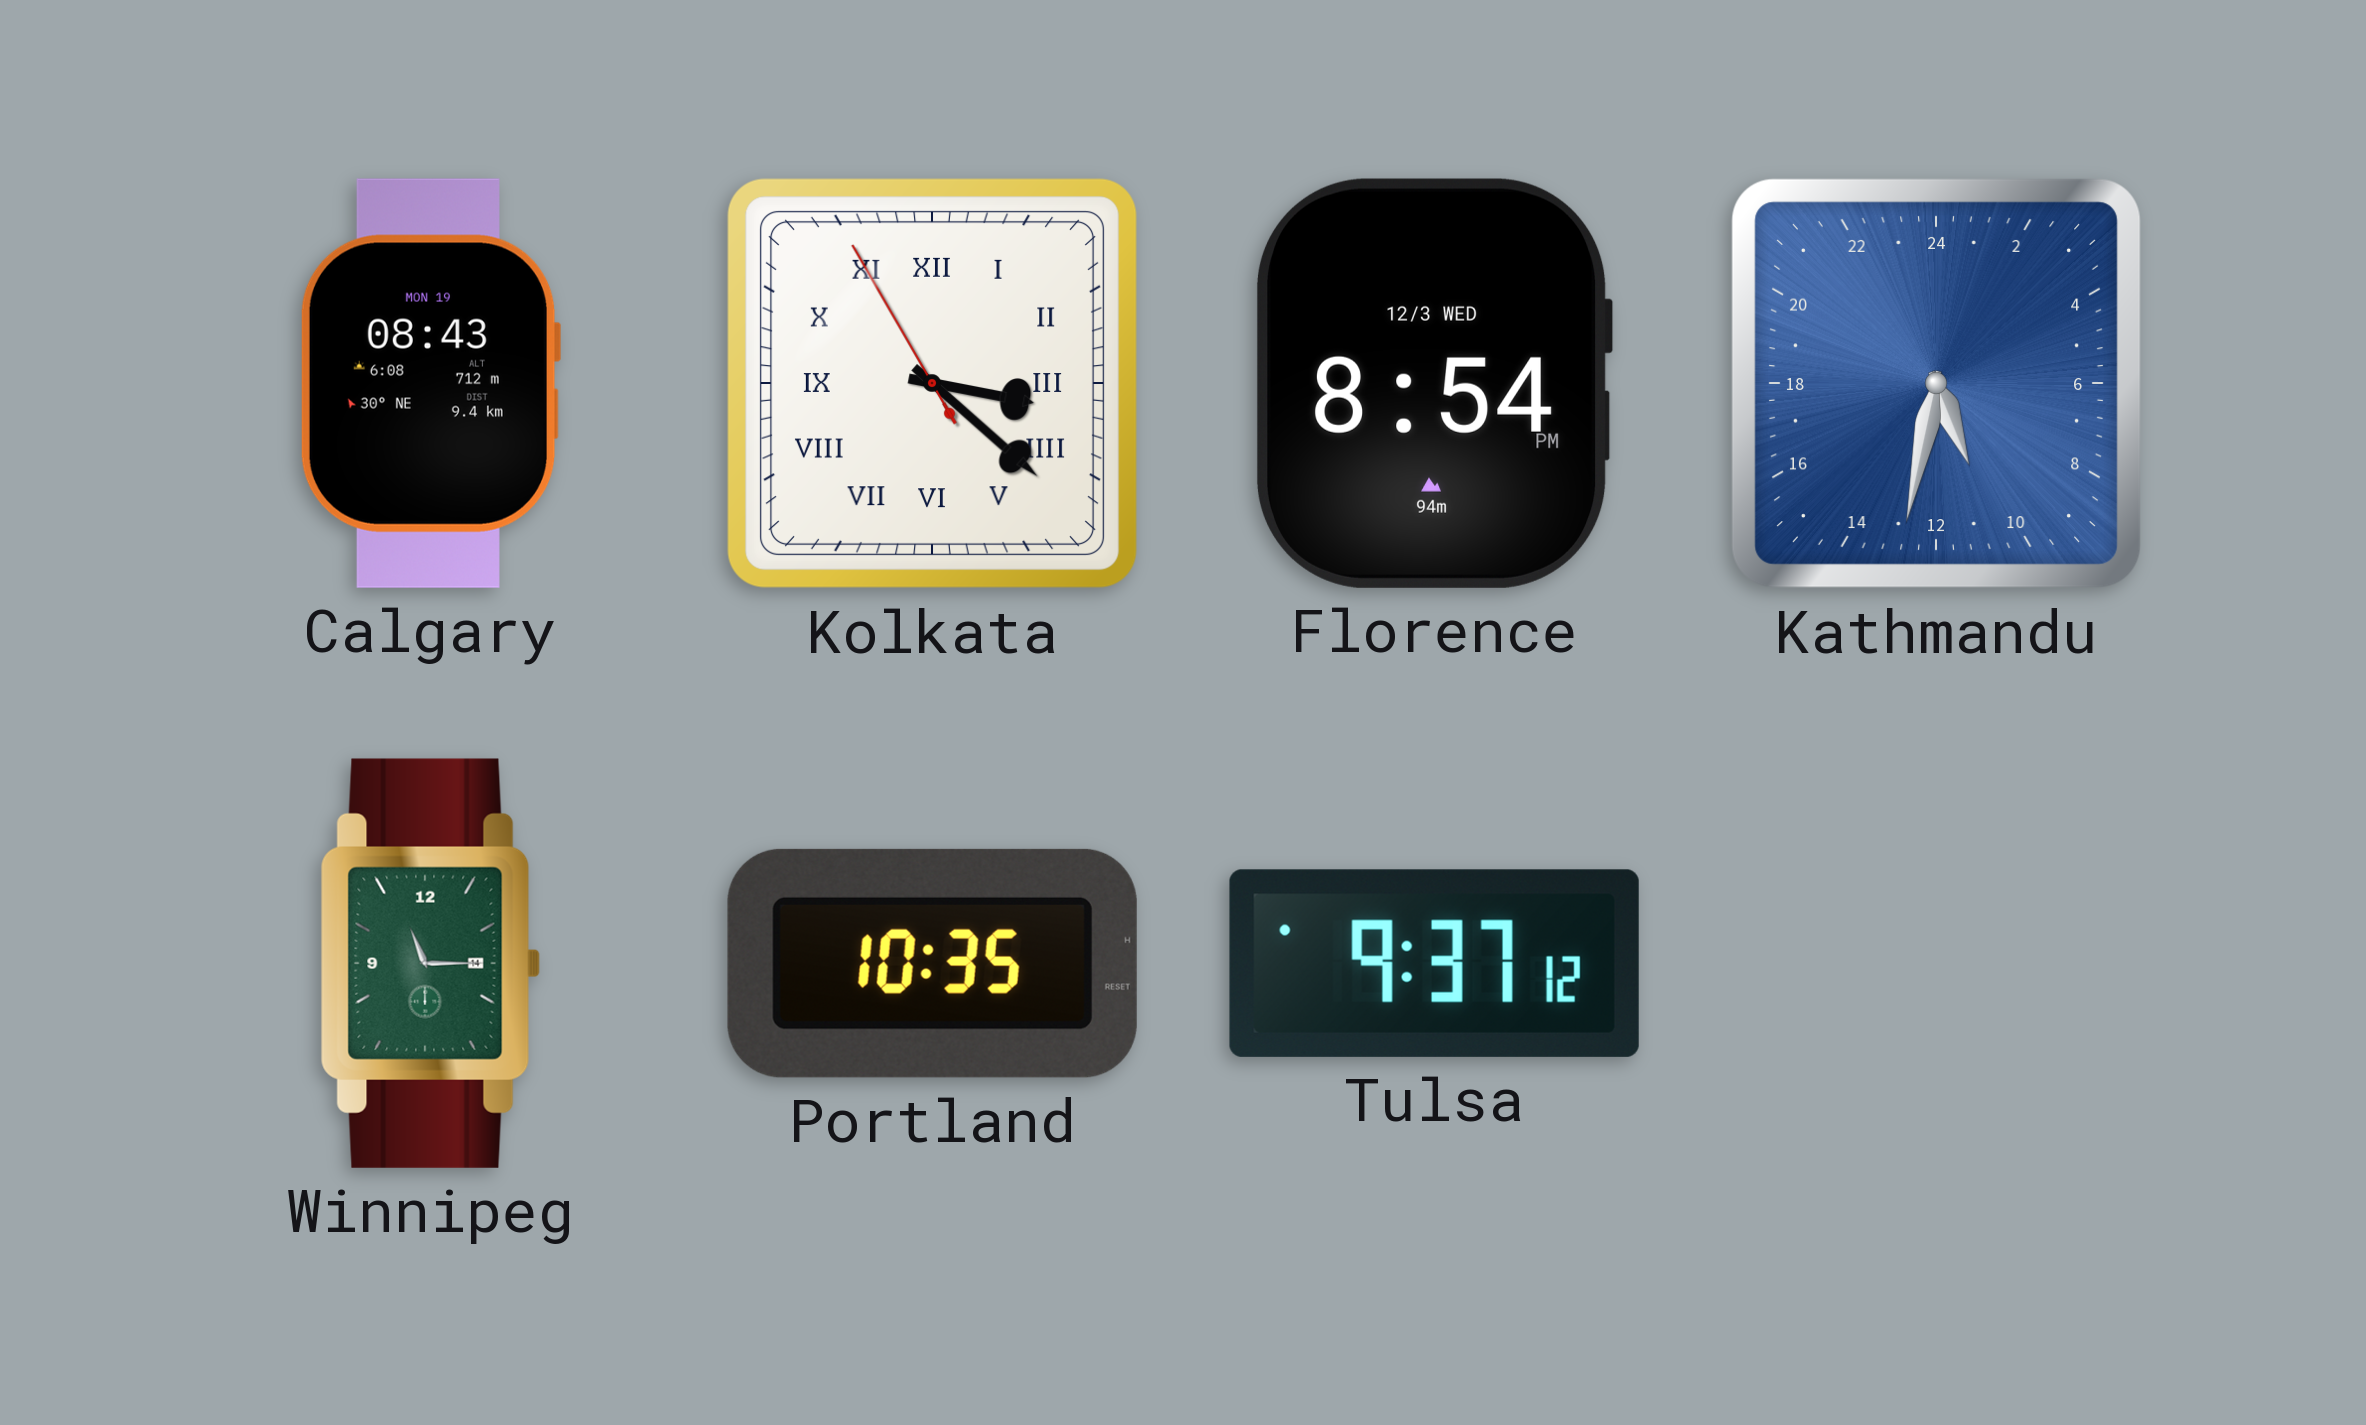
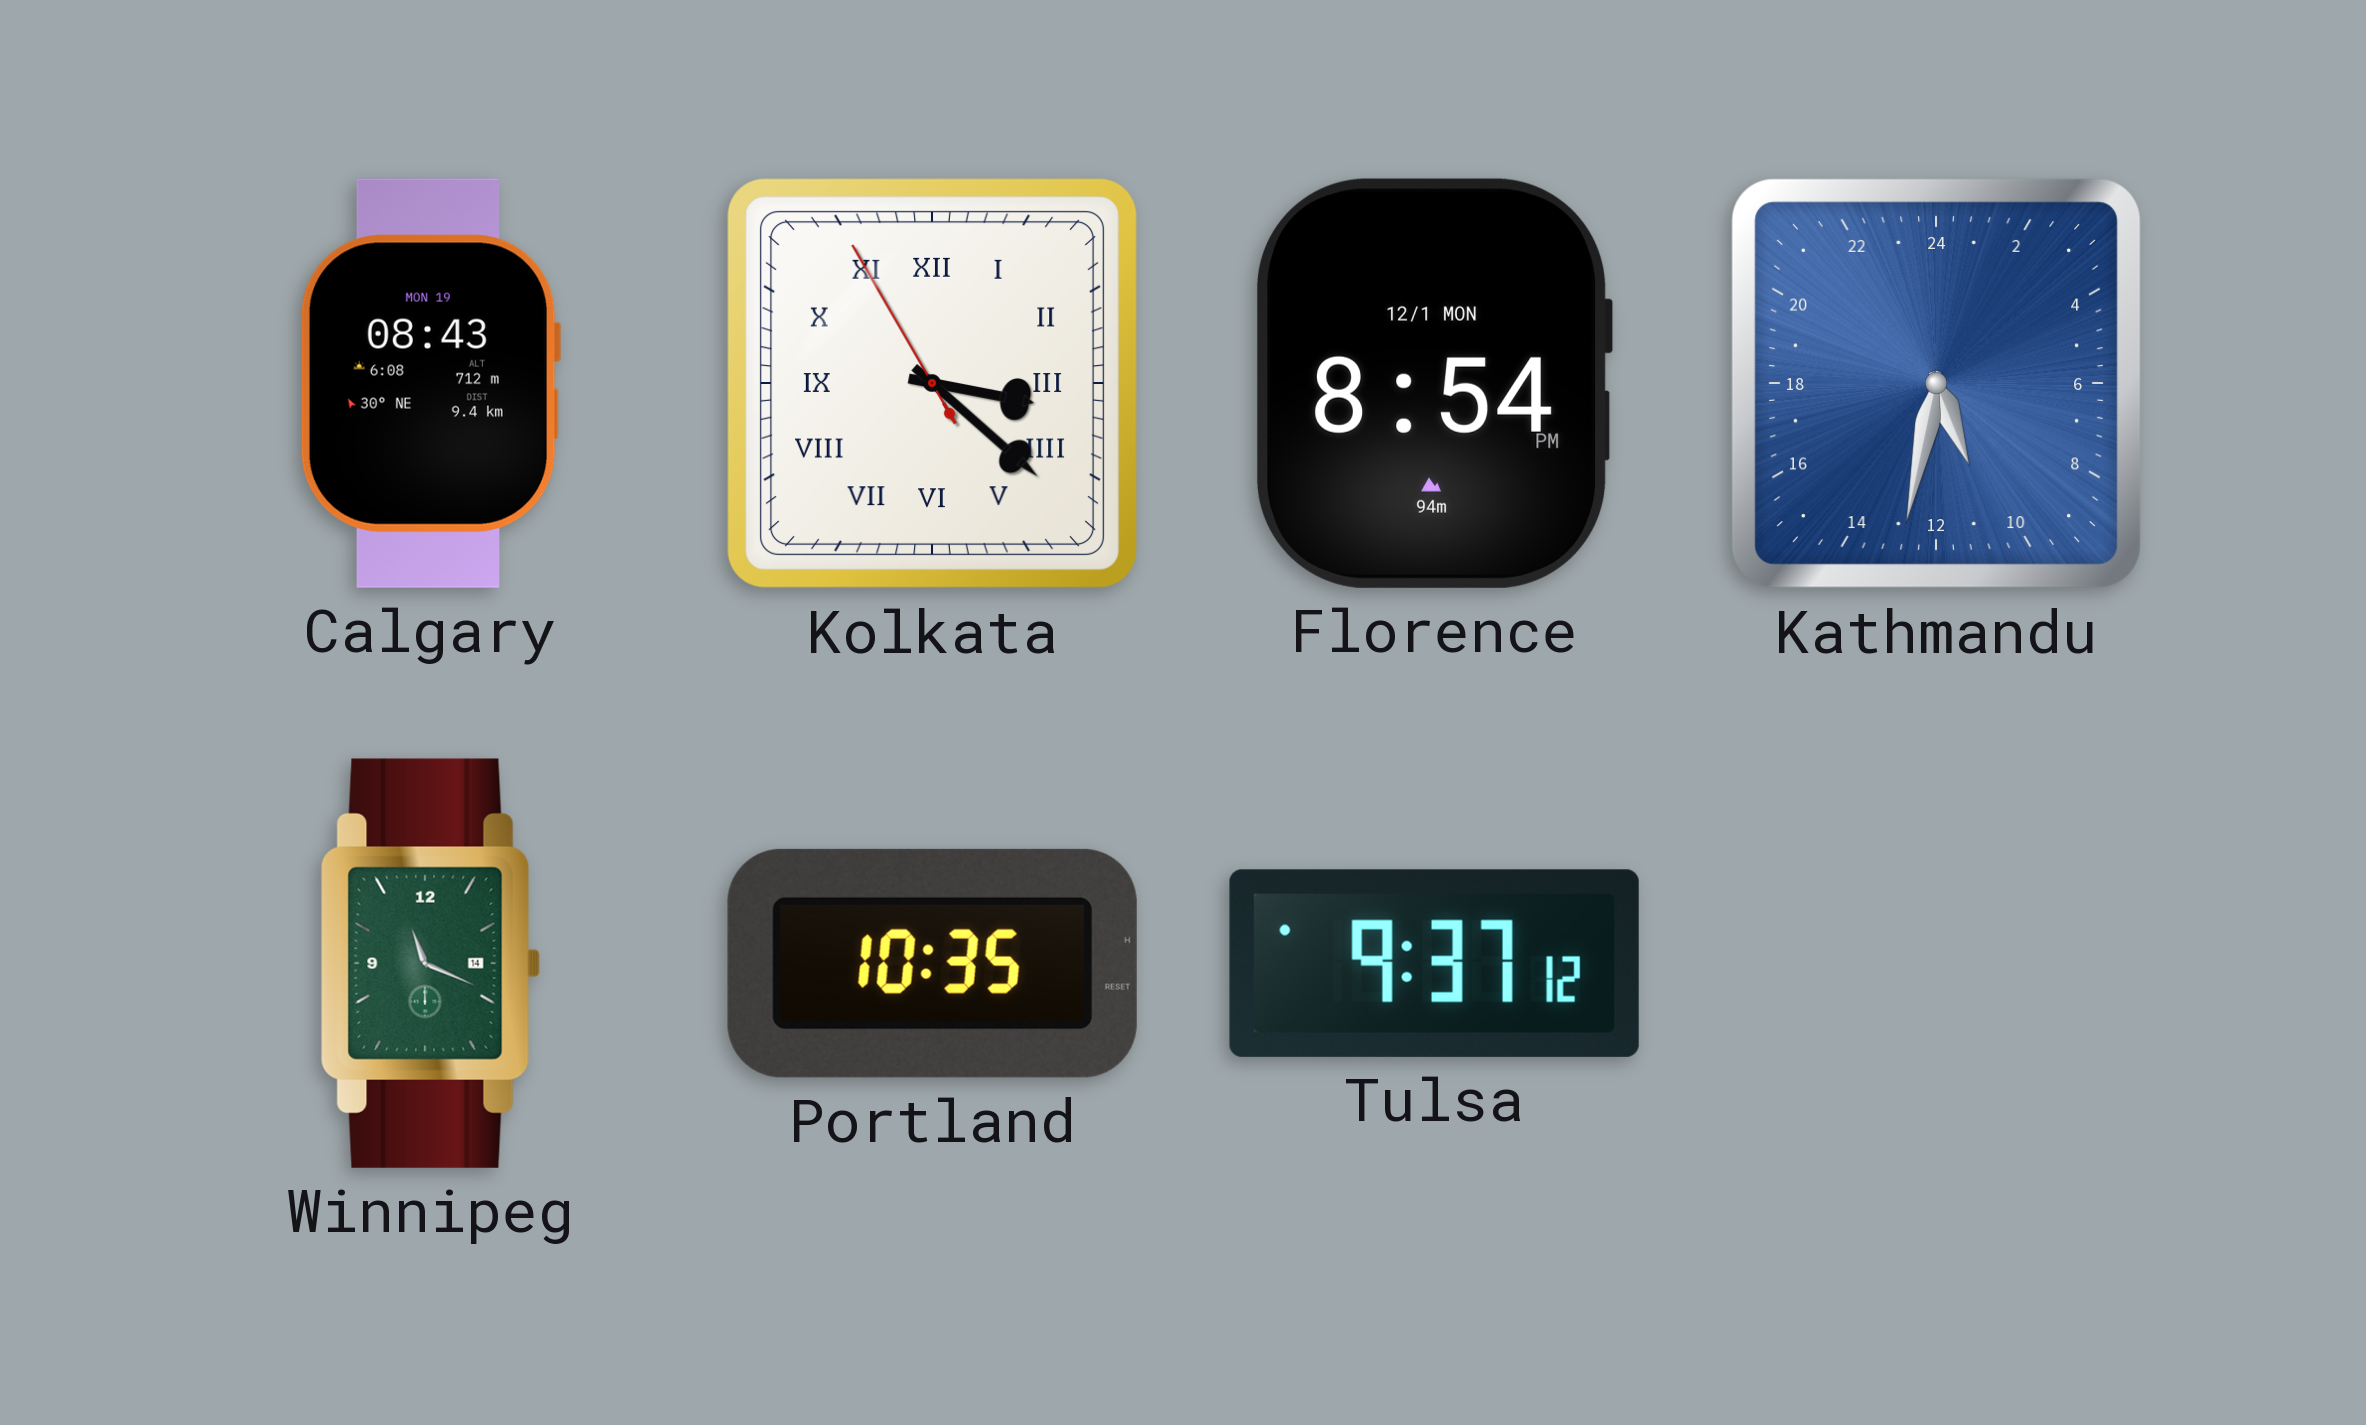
Florence date: 12/3 WED -> 12/1 MON
Winnipeg: 11:15 -> 11:19
